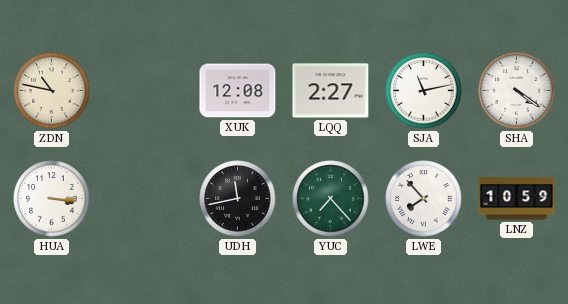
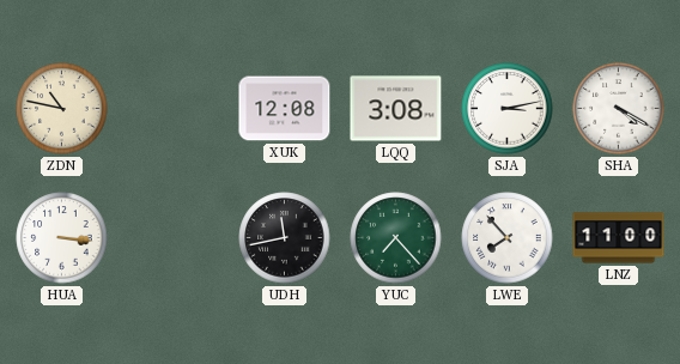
LQQ: 2:27 -> 3:08
SJA: 11:13 -> 3:13
SHA: 4:21 -> 4:20
LNZ: 10:59 -> 11:00
